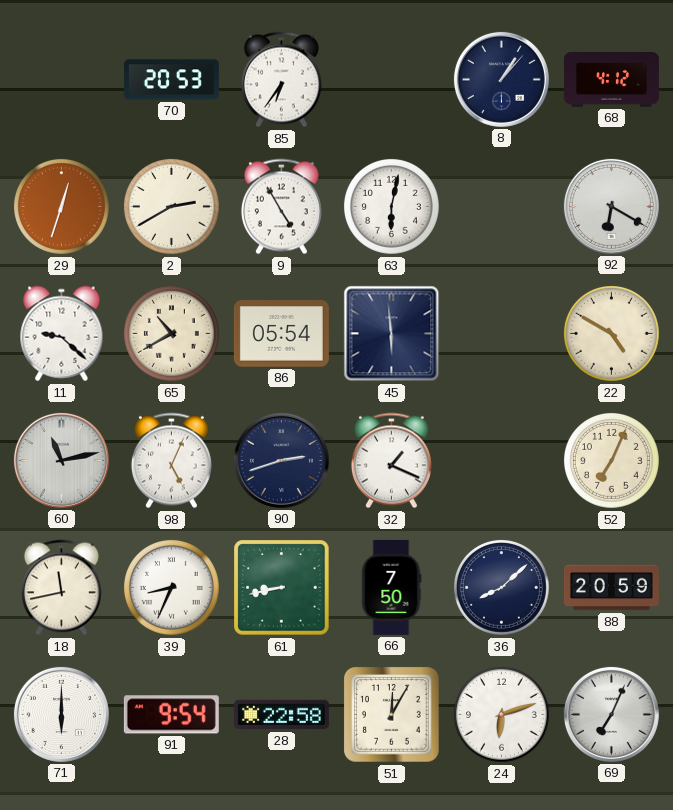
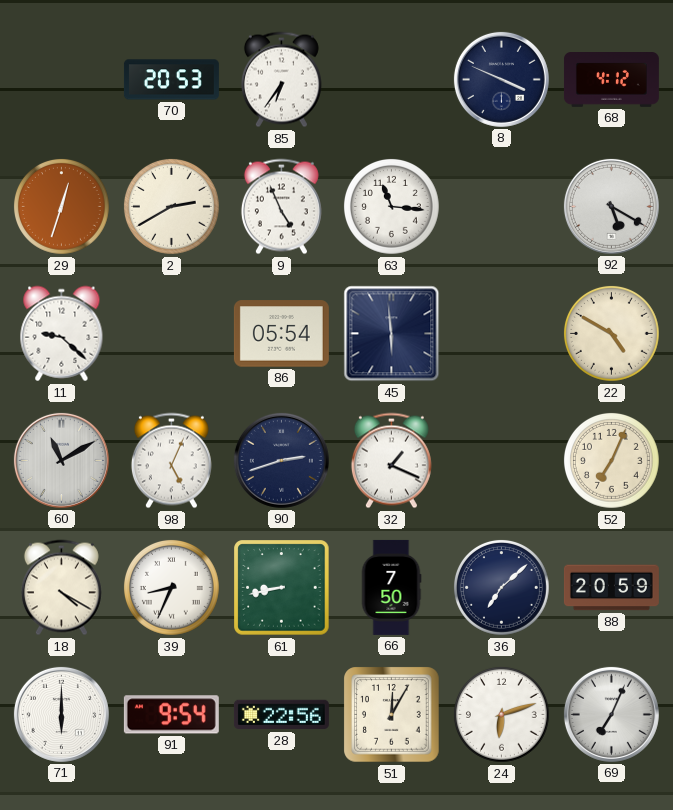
8: 1:07 -> 3:49
9: 4:55 -> 4:56
63: 6:02 -> 11:16
92: 6:20 -> 5:20
65: 10:40 -> none
60: 11:13 -> 11:10
18: 11:43 -> 4:20
36: 8:08 -> 7:08
28: 22:58 -> 22:56
